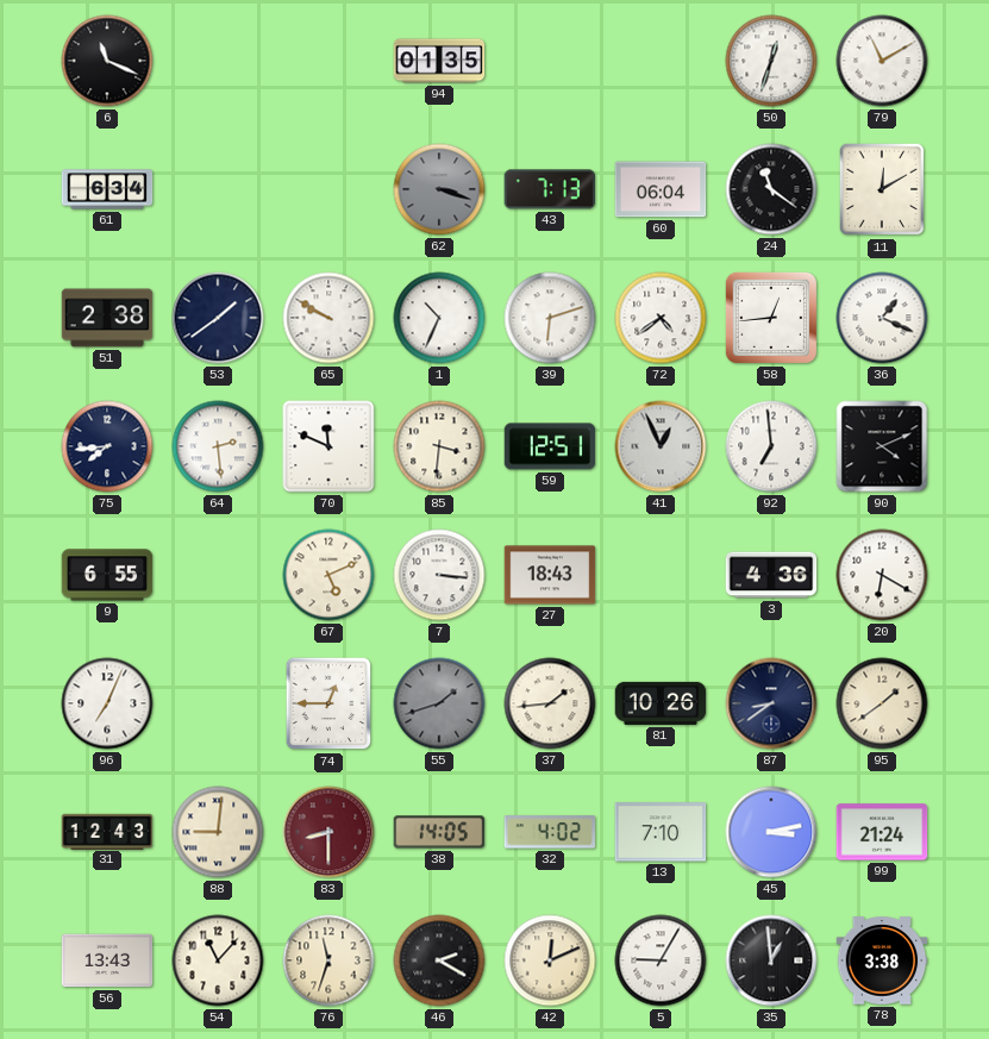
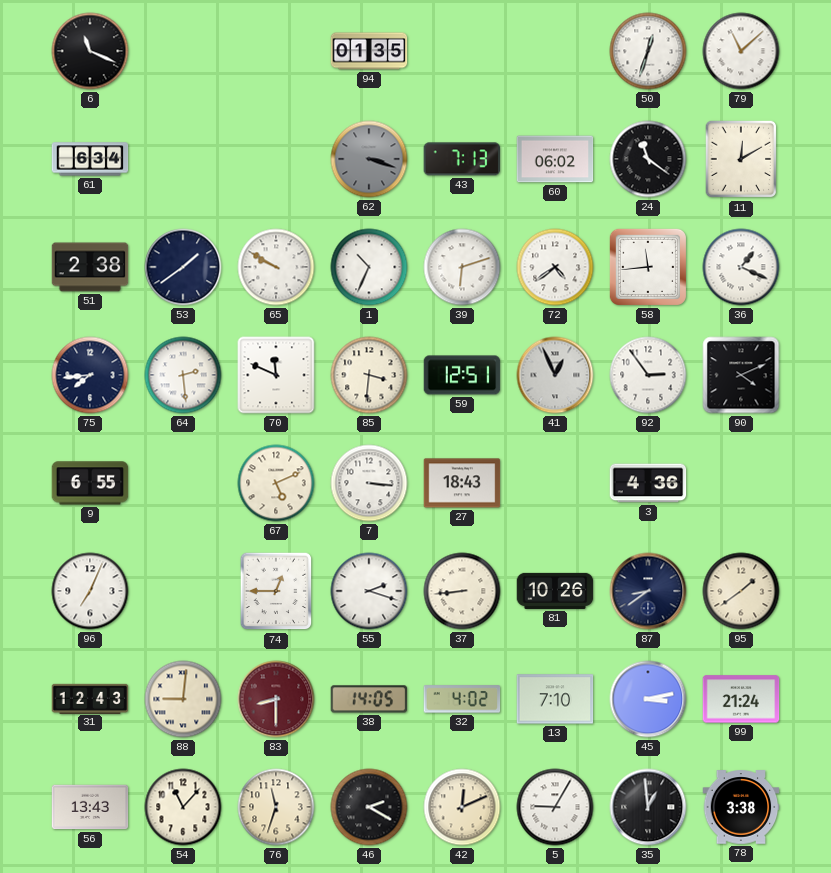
79: 11:10 -> 11:08
60: 06:04 -> 06:02
58: 12:44 -> 11:44
92: 6:59 -> 2:54
20: 6:20 -> none
55: 1:42 -> 2:18
55 dial: grey -> white
37: 1:44 -> 8:44
